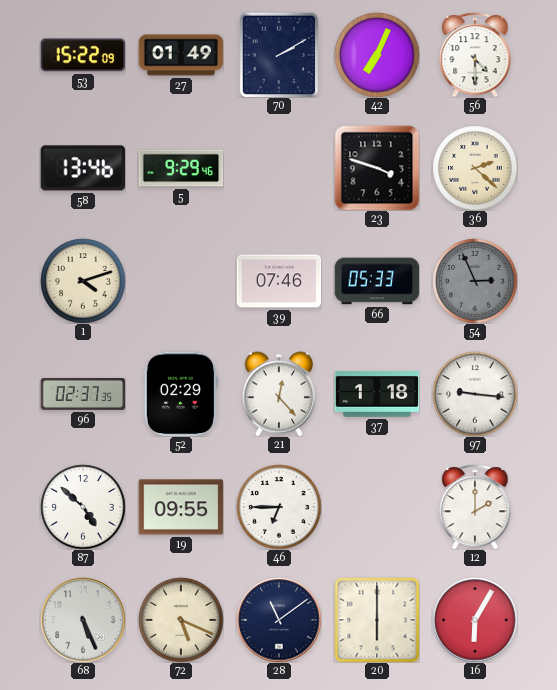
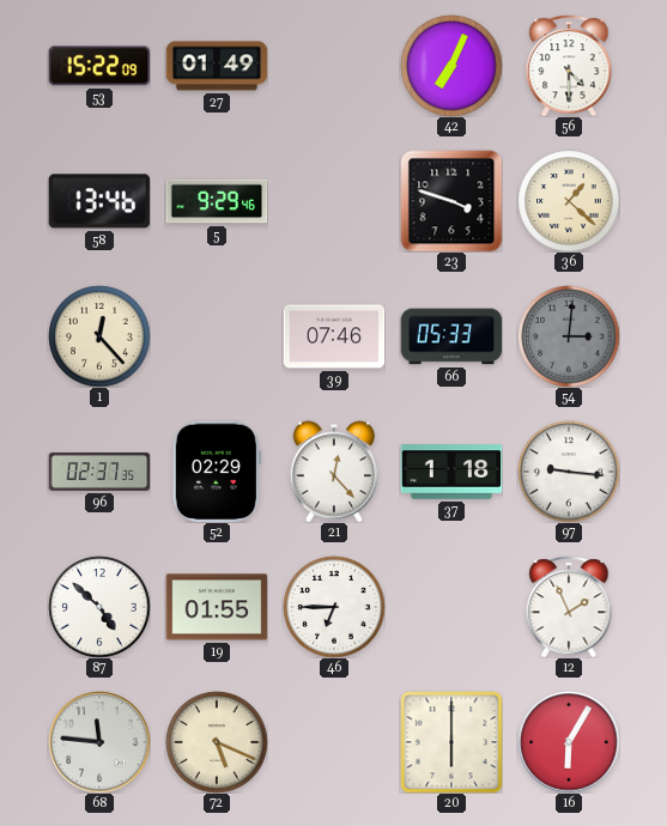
70: 2:10 -> none
36: 2:22 -> 1:22
1: 4:12 -> 12:23
54: 2:56 -> 3:01
19: 09:55 -> 01:55
12: 2:00 -> 1:56
68: 5:26 -> 11:46
28: 11:09 -> none
